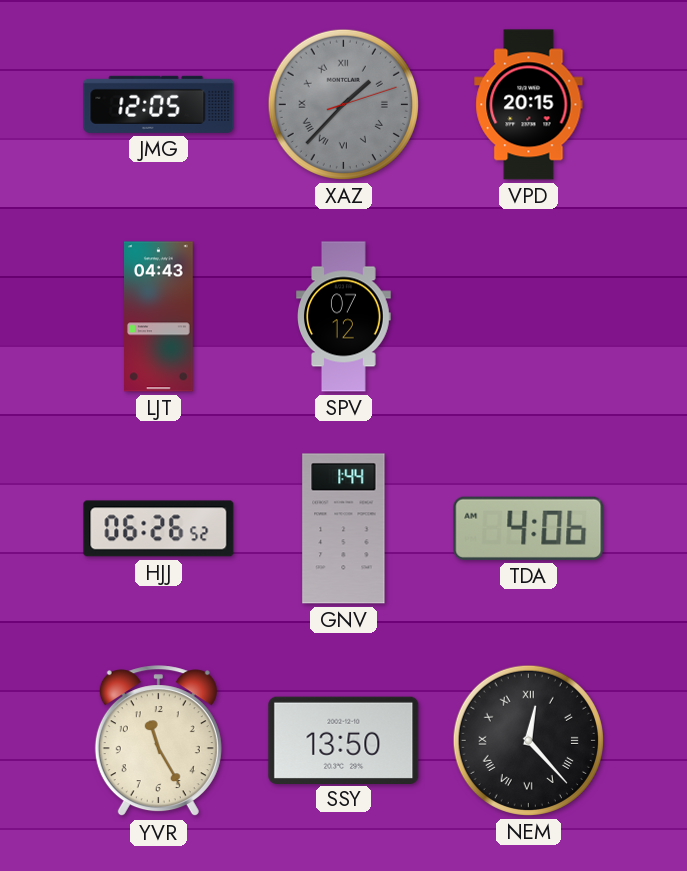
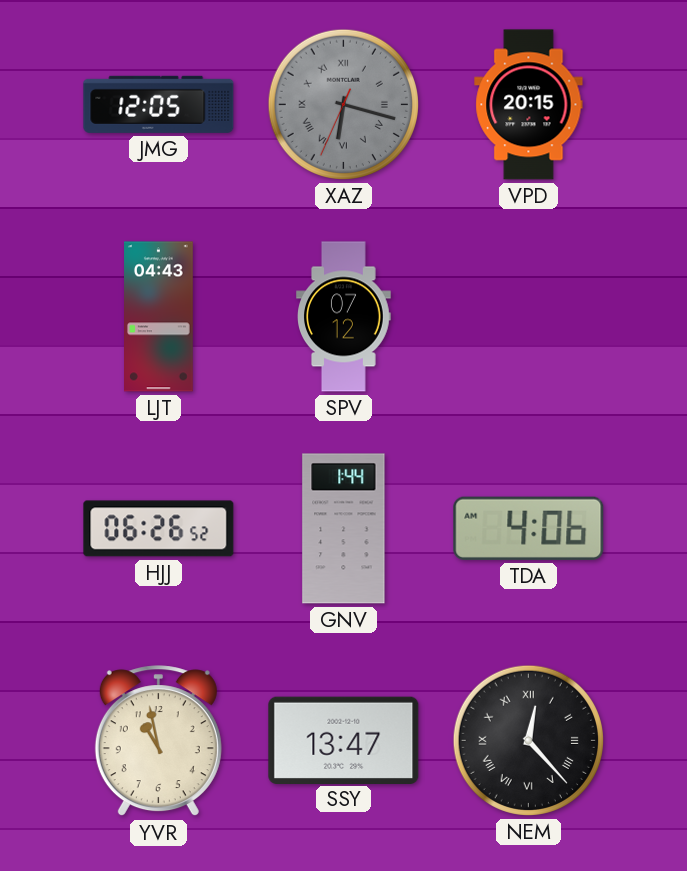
XAZ: 1:37 -> 6:17
YVR: 11:25 -> 10:58
SSY: 13:50 -> 13:47
